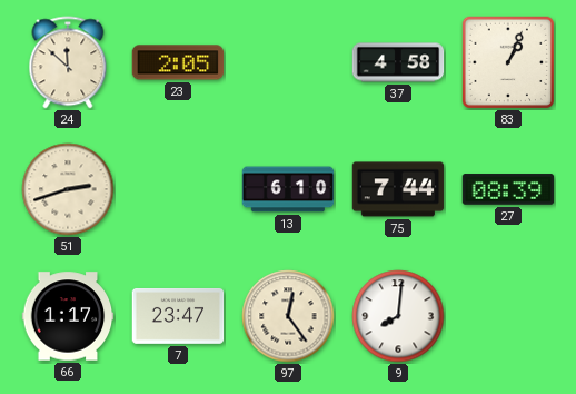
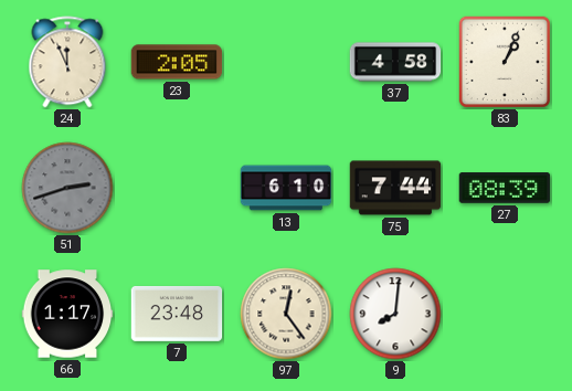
24: 11:52 -> 11:56
51 dial: cream -> grey
7: 23:47 -> 23:48
